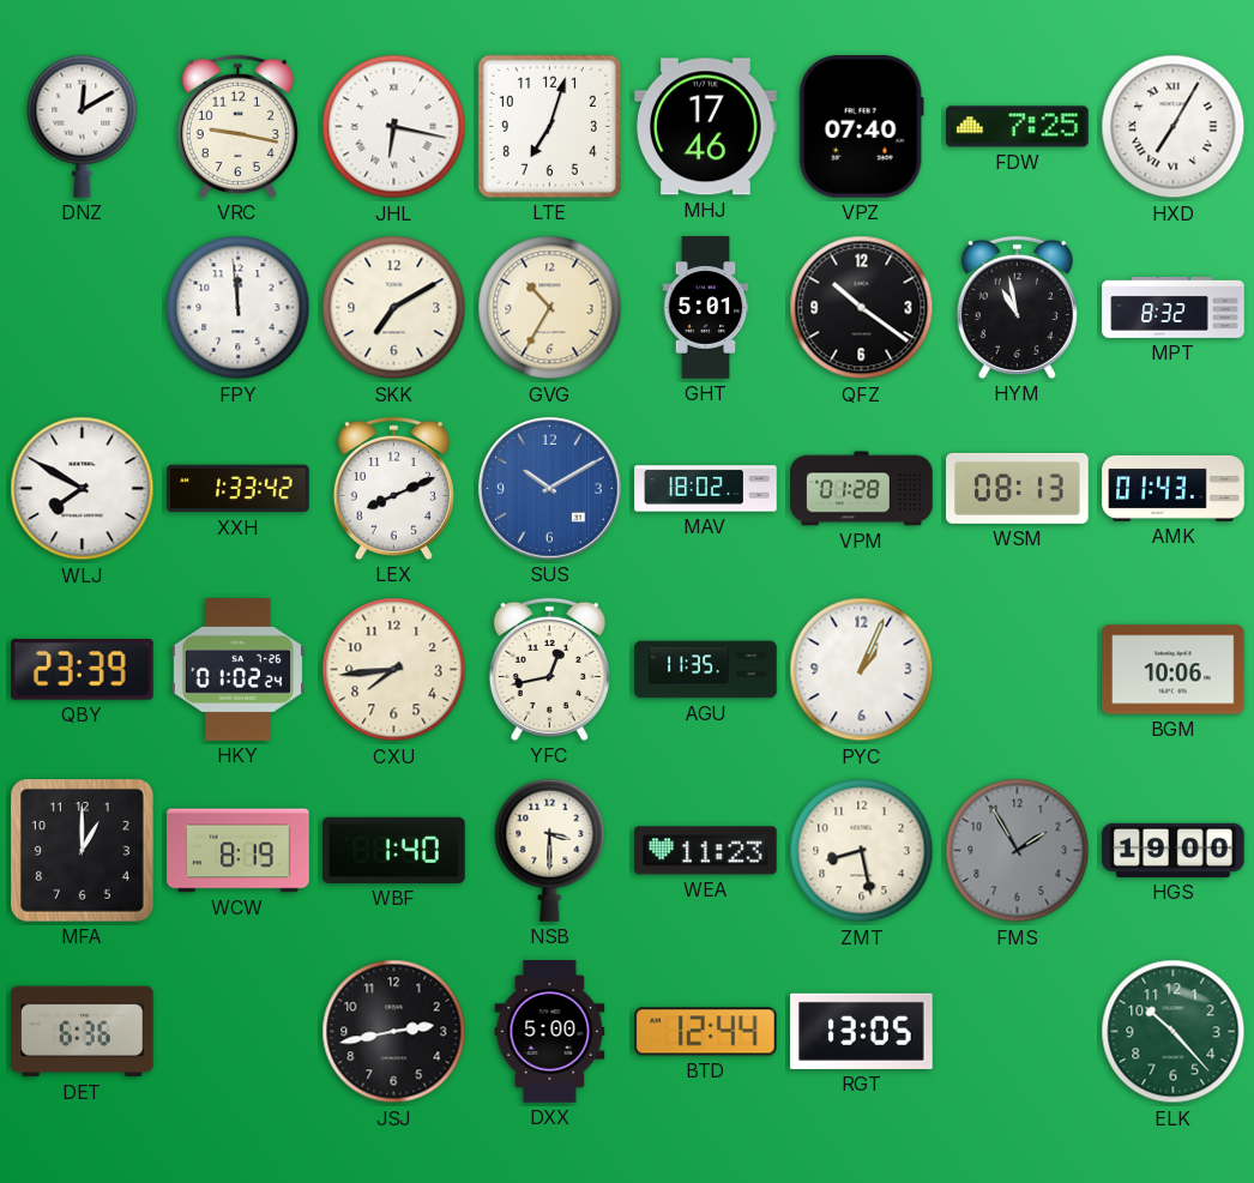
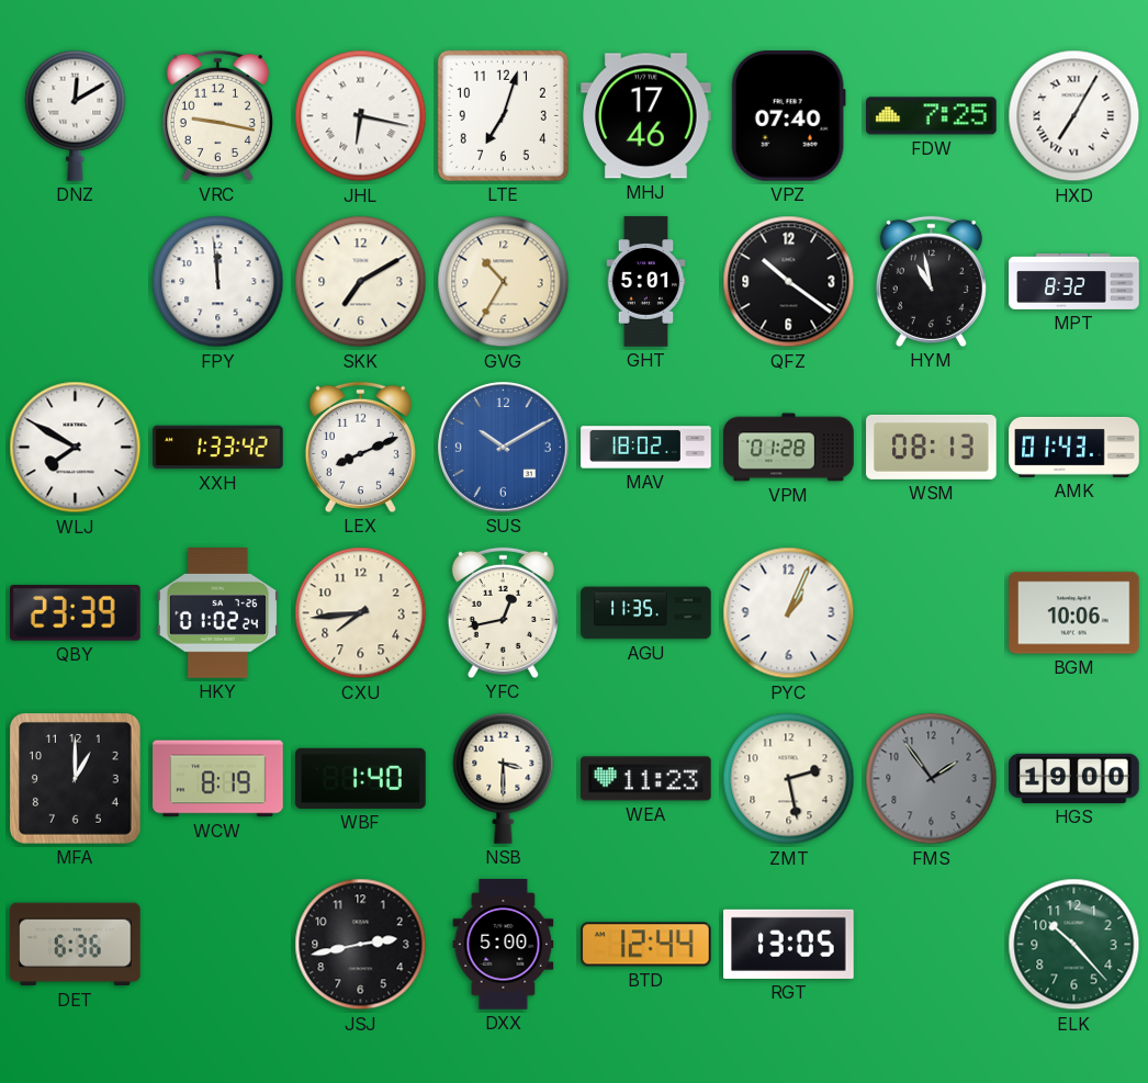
ZMT: 8:28 -> 2:28
FMS: 1:55 -> 1:54
